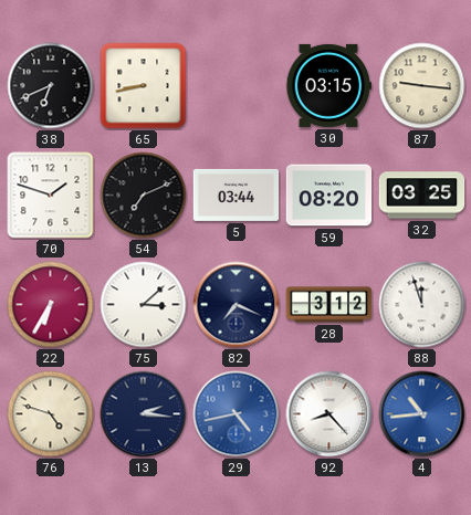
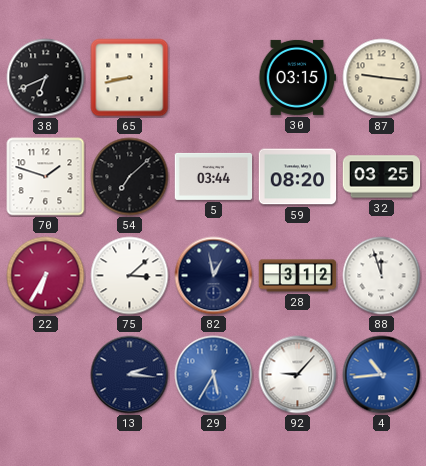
54: 7:11 -> 7:08
82: 7:19 -> 12:58
76: 4:48 -> none
29: 4:43 -> 5:35
92: 8:23 -> 9:07
